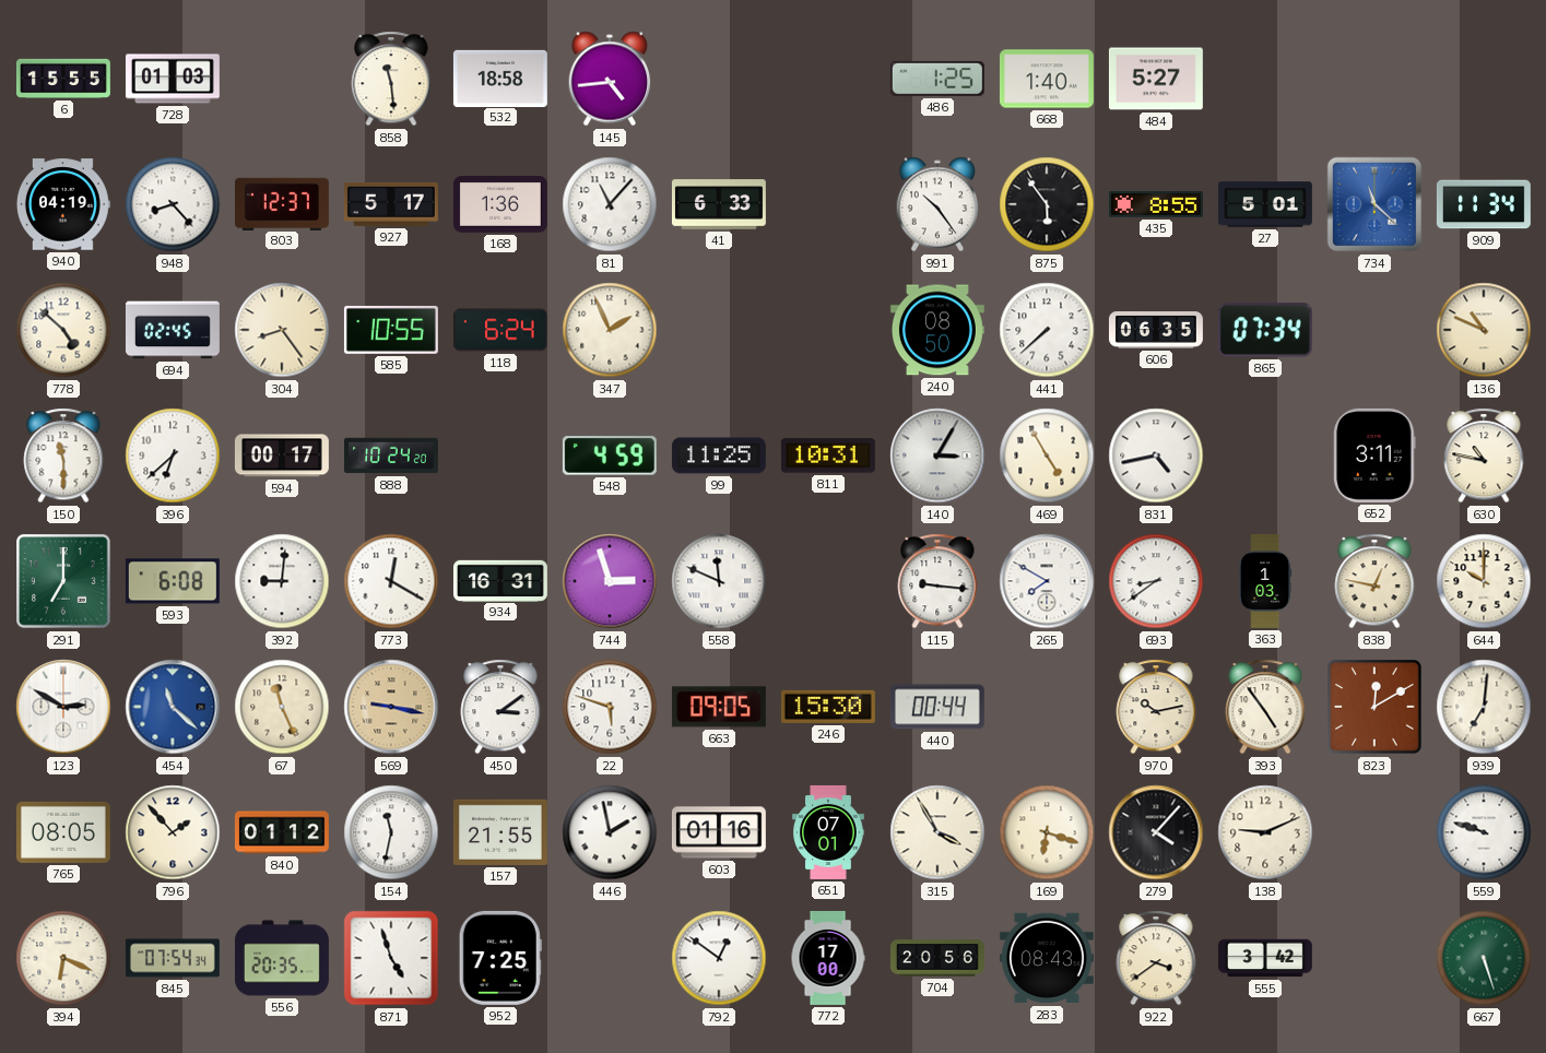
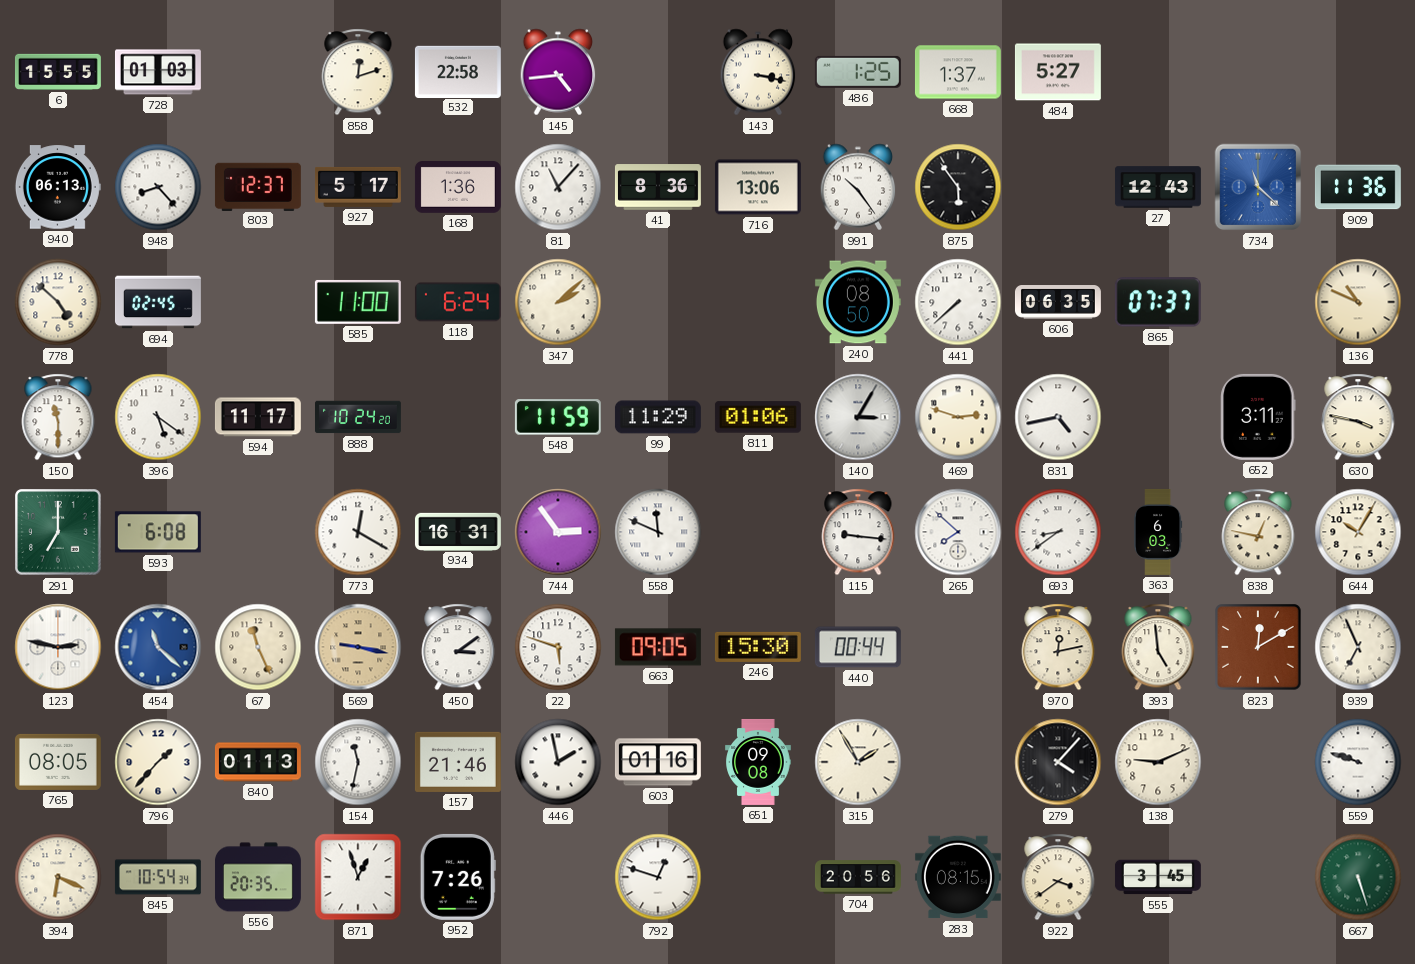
858: 11:29 -> 12:12
532: 18:58 -> 22:58
143: none -> 3:17
668: 1:40 -> 1:37
940: 04:19 -> 06:13
41: 6:33 -> 8:36
716: none -> 13:06
435: 8:55 -> none
27: 5:01 -> 12:43
909: 11:34 -> 11:36
304: 8:24 -> none
585: 10:55 -> 11:00
347: 1:56 -> 2:08
865: 07:34 -> 07:37
396: 6:38 -> 5:21
594: 00:17 -> 11:17
548: 4:59 -> 11:59
99: 11:25 -> 11:29
811: 10:31 -> 01:06
469: 4:55 -> 2:48
630: 10:47 -> 3:47
392: 9:01 -> none
744: 2:57 -> 2:54
265: 7:50 -> 7:52
363: 1:03 -> 6:03
644: 10:00 -> 10:05
123: 2:50 -> 2:47
970: 10:13 -> 12:13
393: 4:54 -> 4:59
939: 7:01 -> 6:56
796: 1:53 -> 1:37
840: 01:12 -> 01:13
157: 21:55 -> 21:46
651: 07:01 -> 09:08
315: 3:55 -> 1:55
169: 6:18 -> none
845: 07:54 -> 10:54
871: 4:57 -> 12:57
952: 7:25 -> 7:26
792: 12:51 -> 12:48
772: 17:00 -> none
283: 08:43 -> 08:15
555: 3:42 -> 3:45
